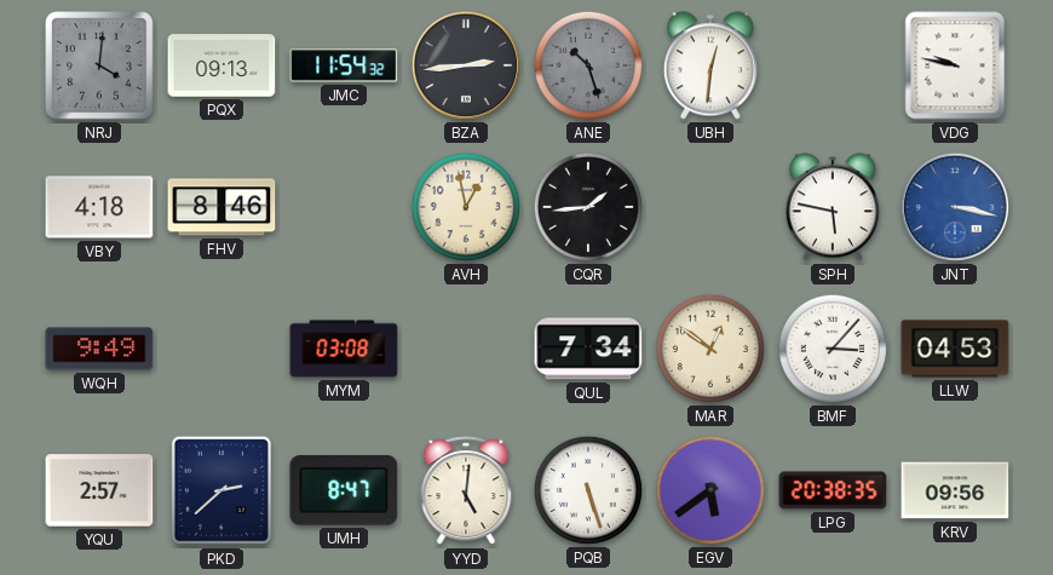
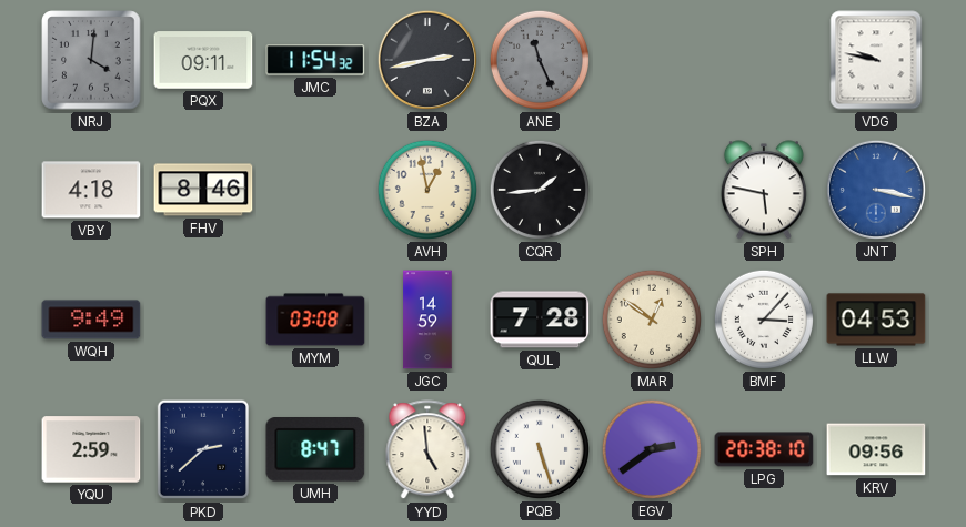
PQX: 09:13 -> 09:11
BZA: 2:44 -> 2:43
ANE: 10:27 -> 11:26
UBH: 12:31 -> none
JGC: none -> 14:59
QUL: 7:34 -> 7:28
YQU: 2:57 -> 2:59
YYD: 5:01 -> 4:59
EGV: 5:39 -> 2:39
LPG: 20:38:35 -> 20:38:10
